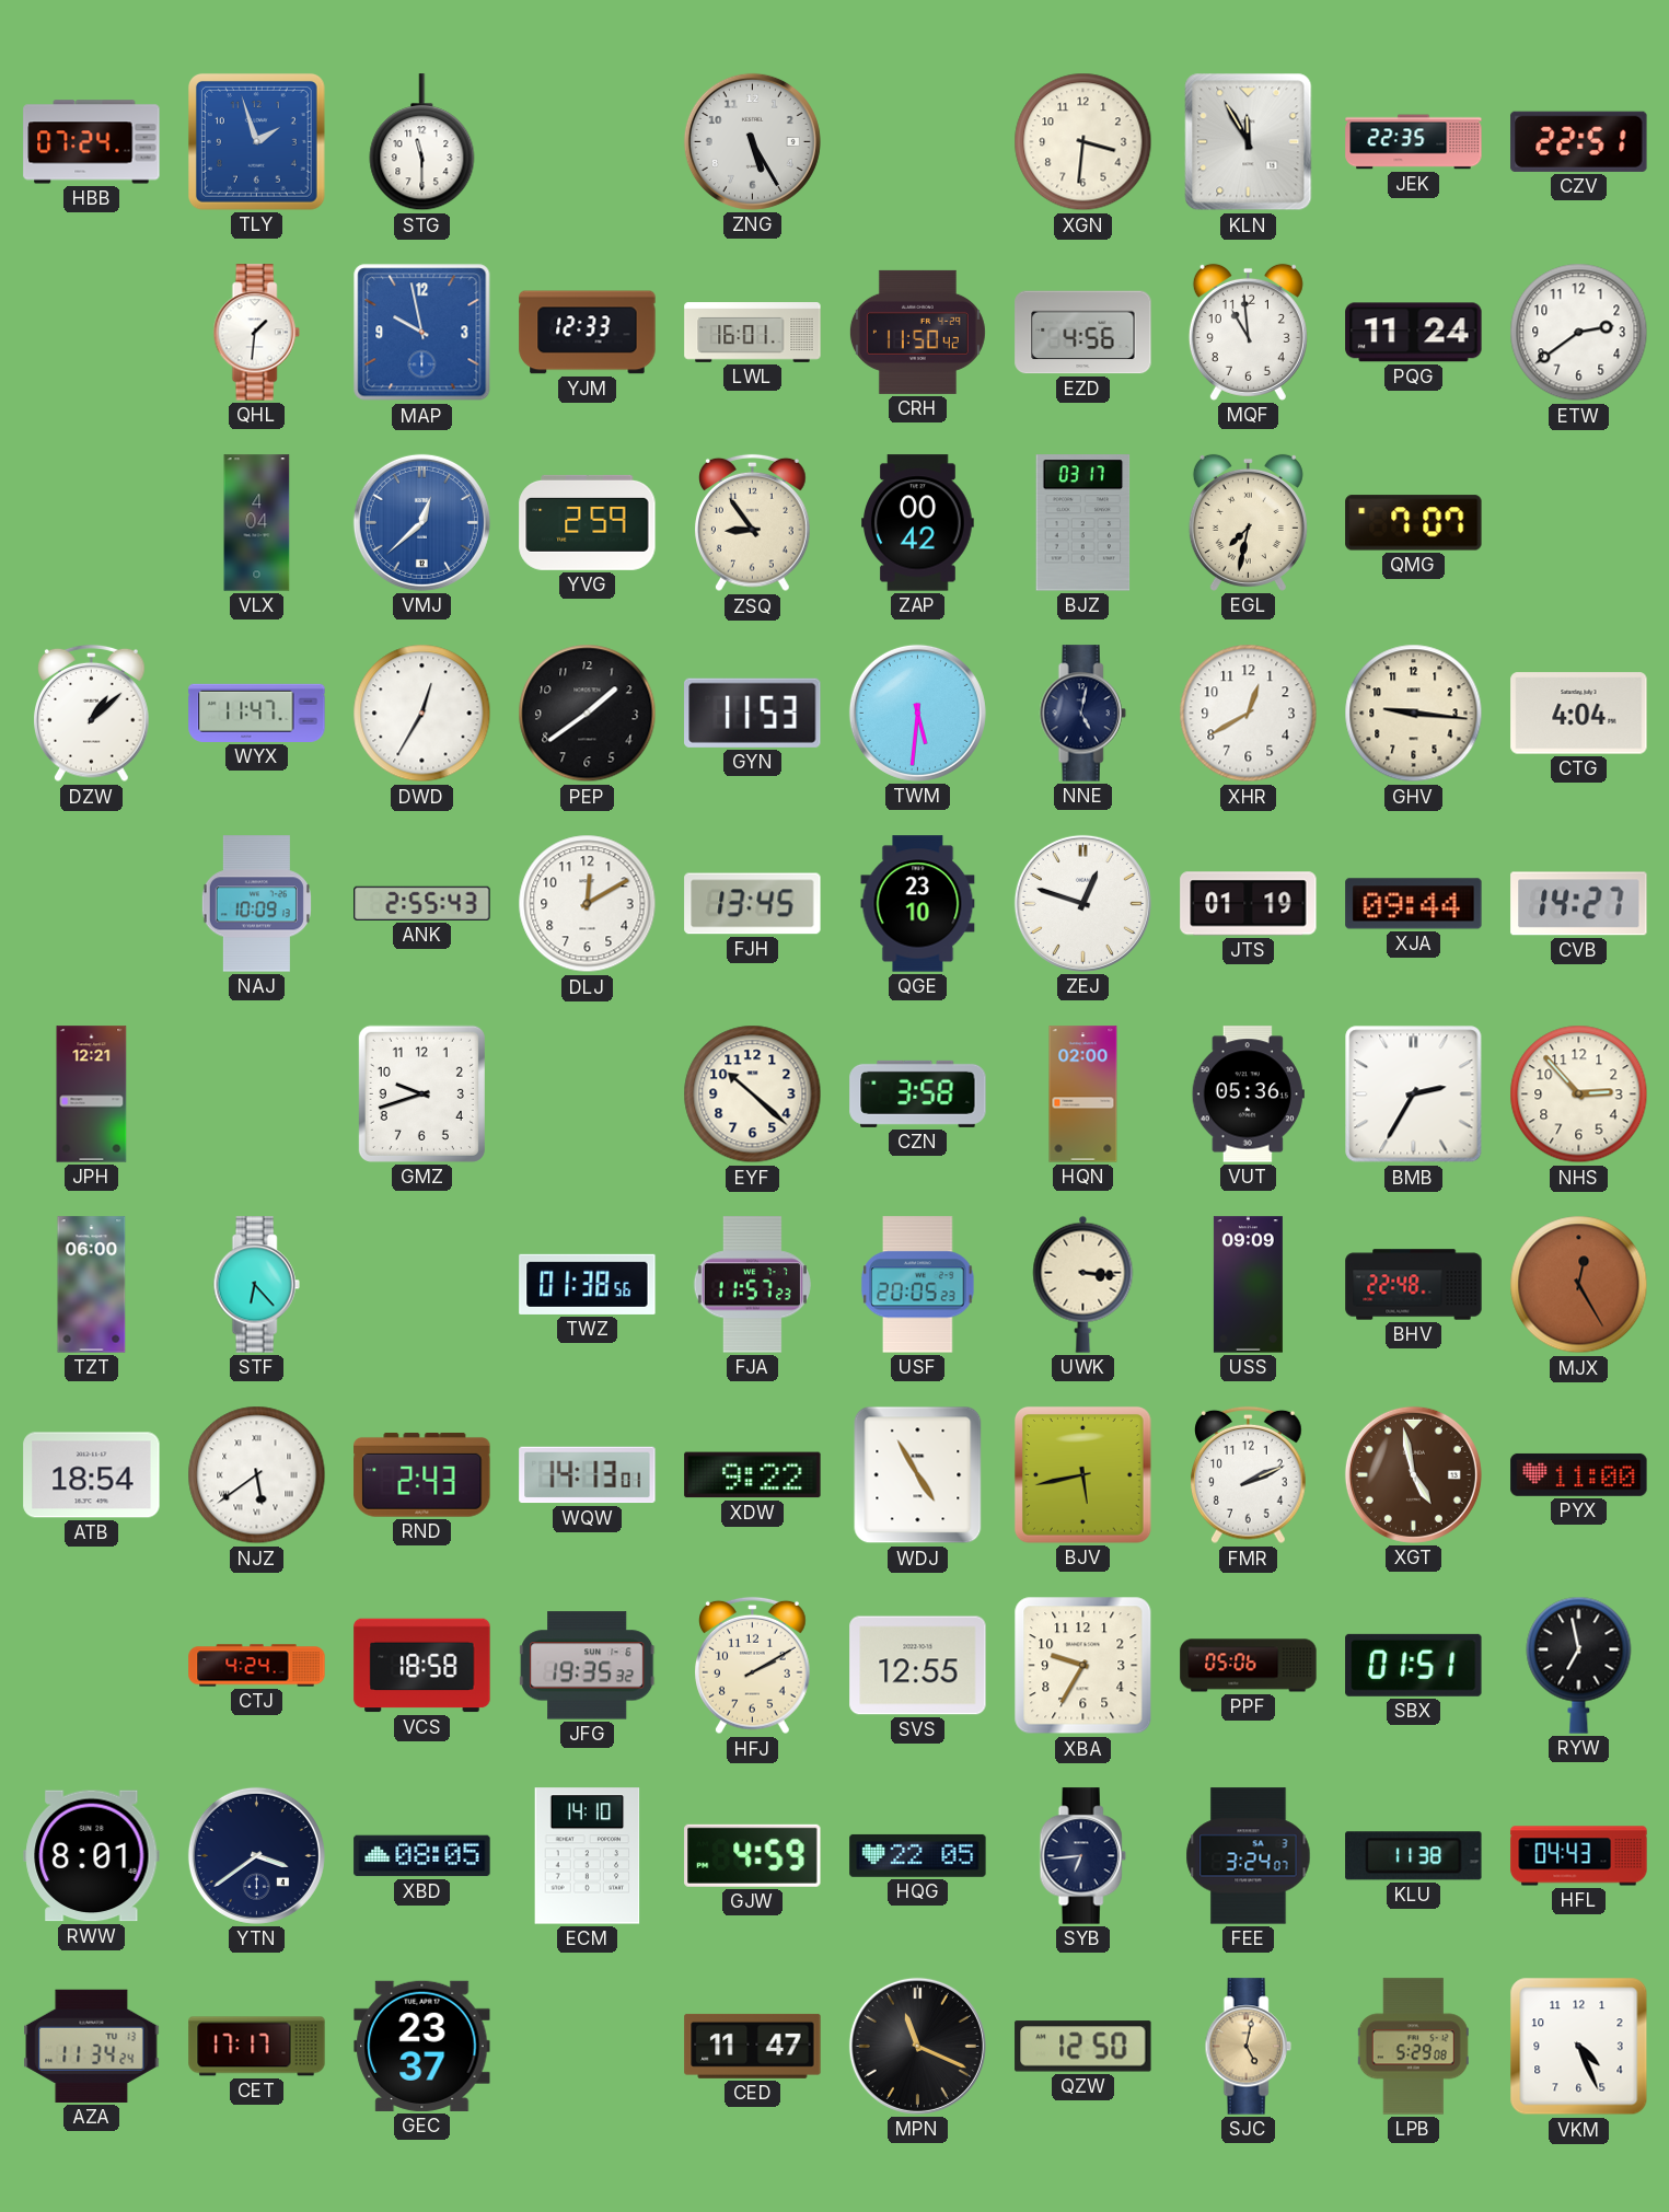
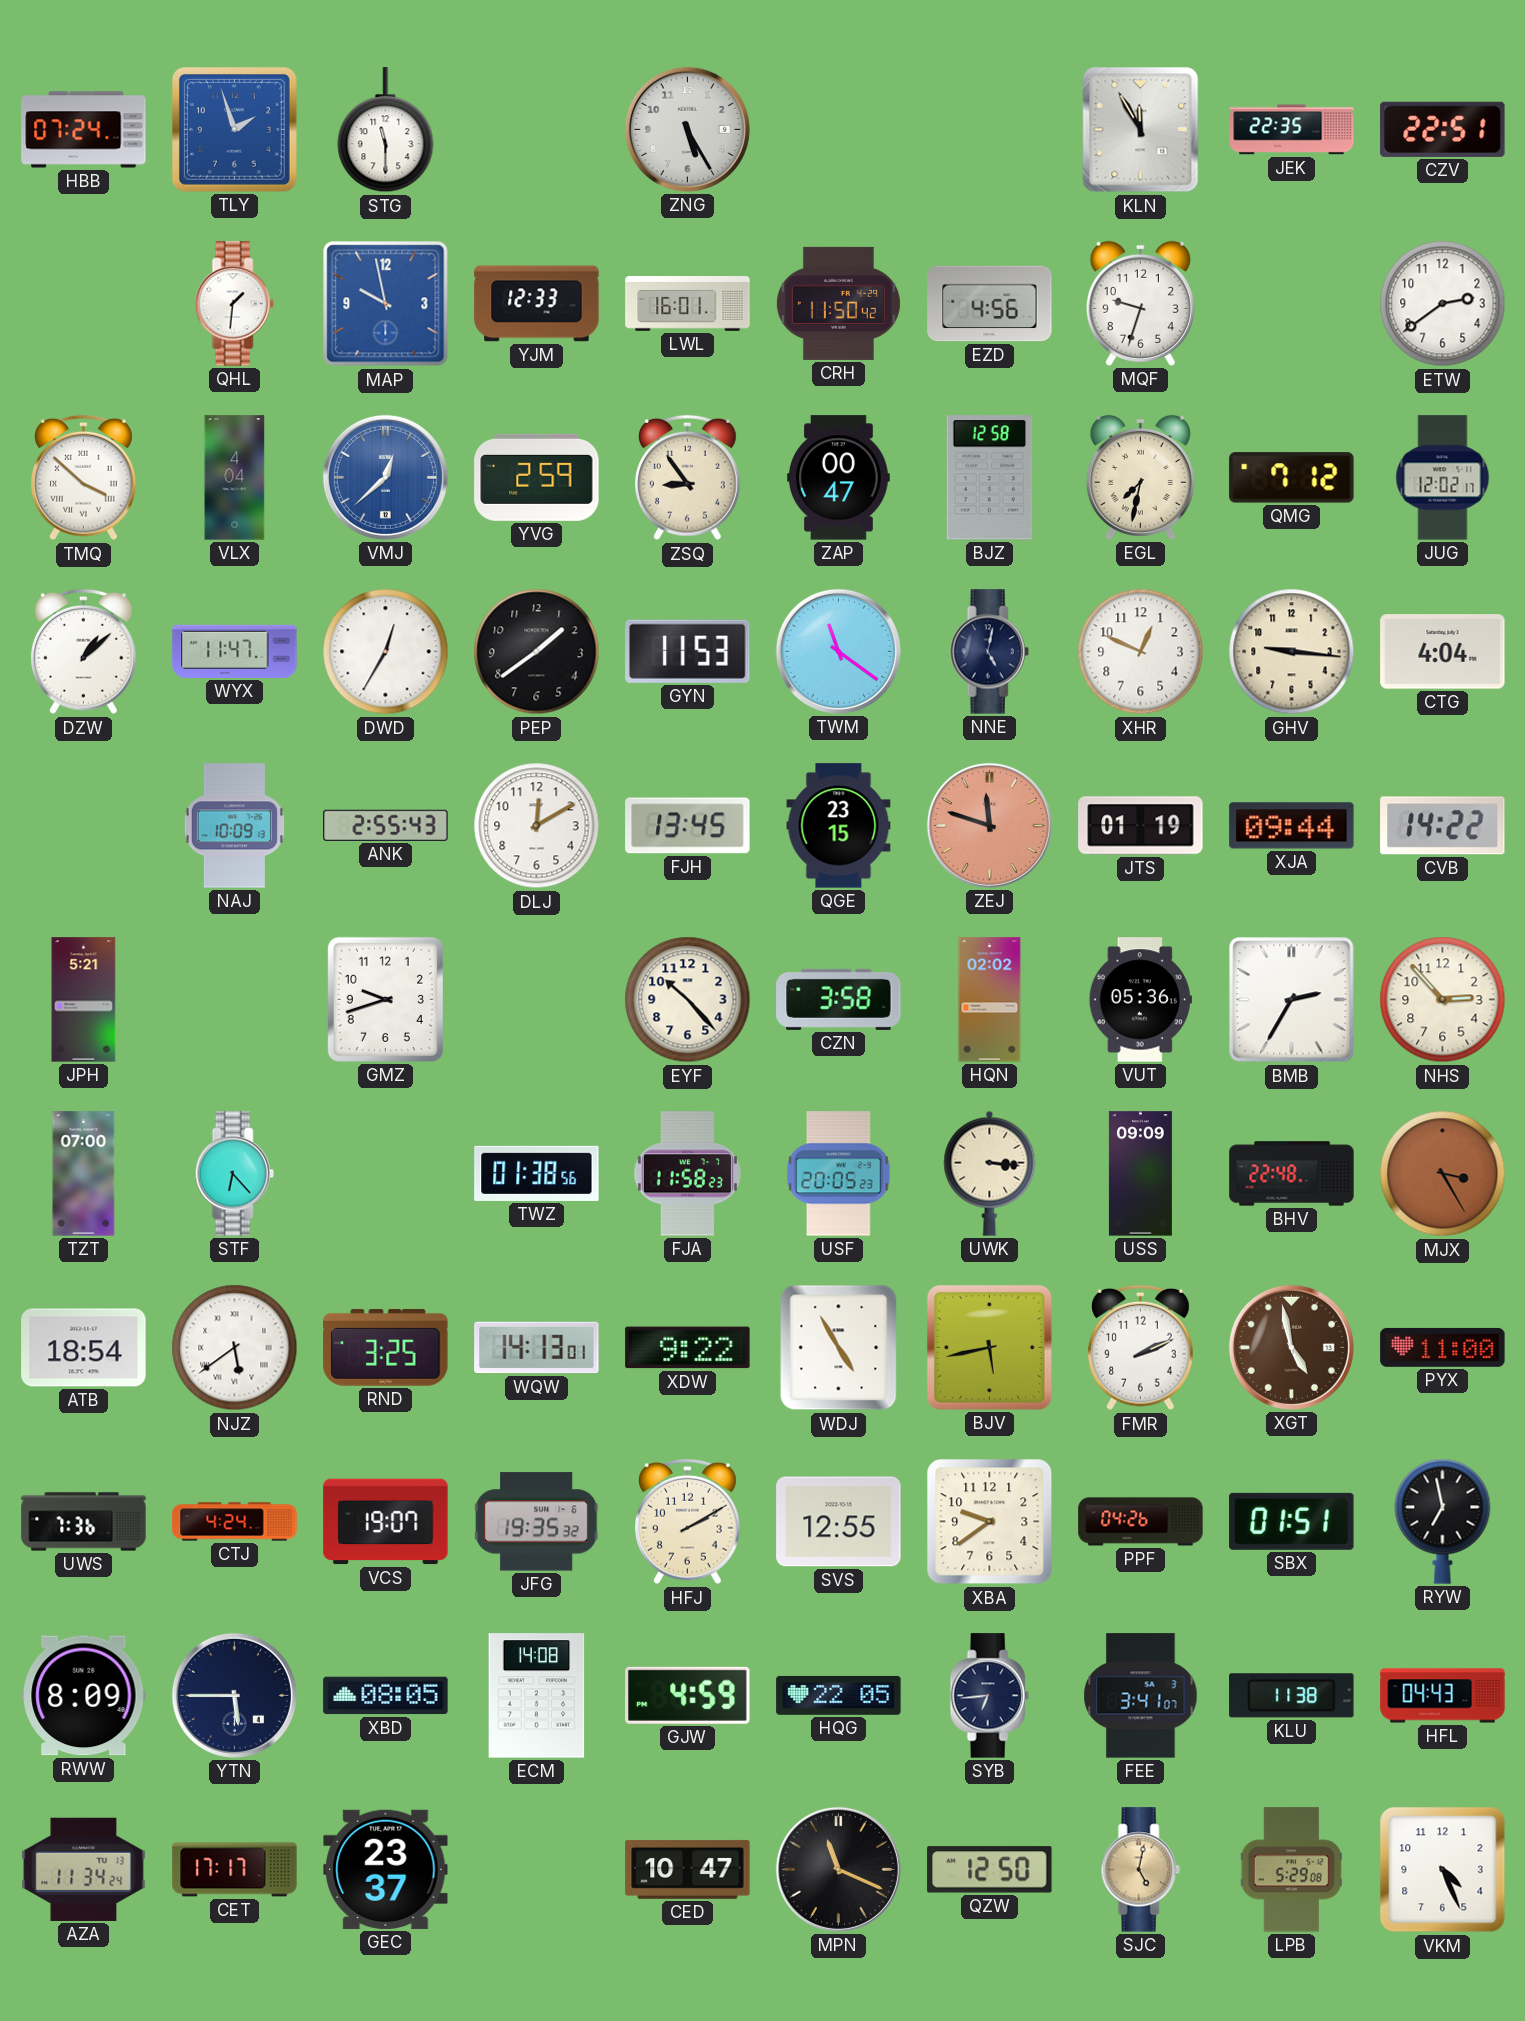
XGN: 3:31 -> none
MQF: 10:59 -> 9:33
PQG: 11:24 -> none
TMQ: none -> 3:52
ZAP: 00:42 -> 00:47
BJZ: 03:17 -> 12:58
QMG: 7:07 -> 7:12
JUG: none -> 12:02
TWM: 5:31 -> 11:21
XHR: 12:40 -> 12:49
QGE: 23:10 -> 23:15
ZEJ: 12:48 -> 11:48
ZEJ dial: white -> salmon
CVB: 14:27 -> 14:22
JPH: 12:21 -> 5:21
EYF: 10:22 -> 10:23
HQN: 02:00 -> 02:02
TZT: 06:00 -> 07:00
FJA: 11:57 -> 11:58
MJX: 12:25 -> 3:25
RND: 2:43 -> 3:25
UWS: none -> 7:36
VCS: 18:58 -> 19:07
XBA: 9:35 -> 9:39
PPF: 05:06 -> 04:26
RWW: 8:01 -> 8:09
YTN: 3:39 -> 5:45
ECM: 14:10 -> 14:08
FEE: 3:24 -> 3:41
CED: 11:47 -> 10:47
